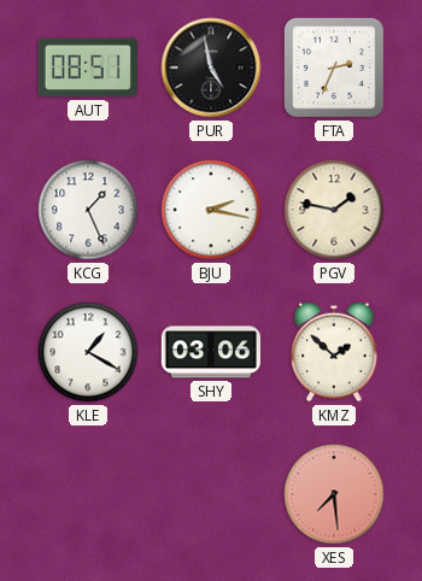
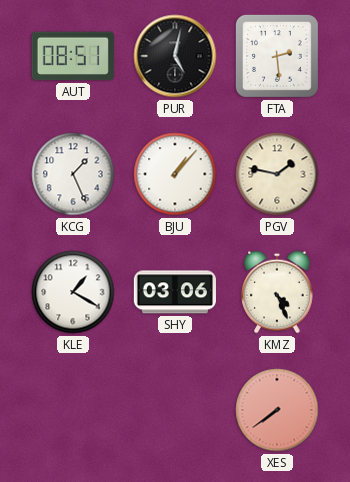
PUR: 4:58 -> 5:02
FTA: 2:34 -> 2:29
BJU: 2:17 -> 1:07
KMZ: 1:52 -> 4:26
XES: 7:29 -> 7:39
